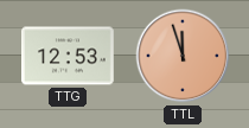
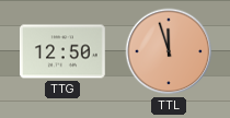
TTG: 12:53 -> 12:50
